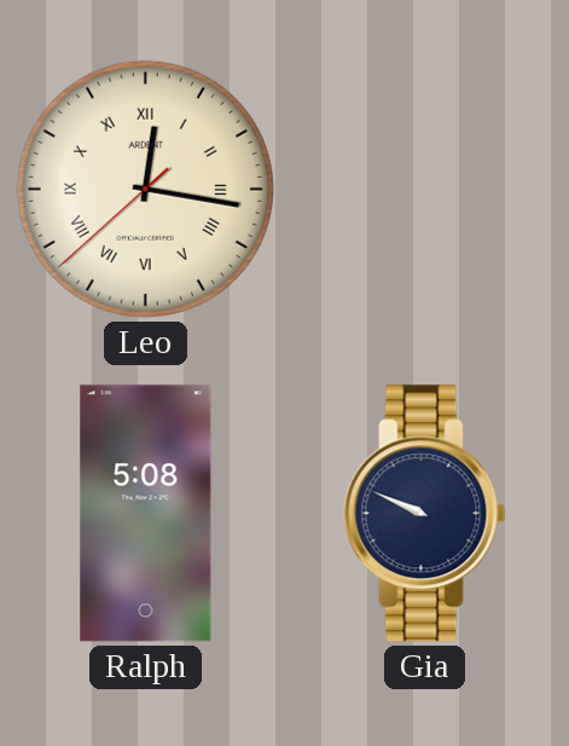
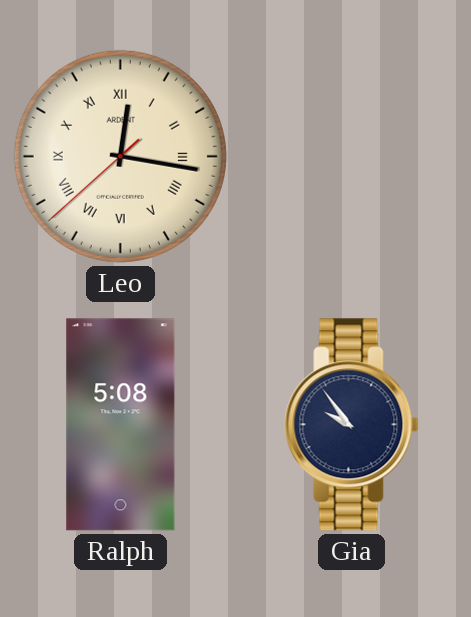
Gia: 9:49 -> 9:54
